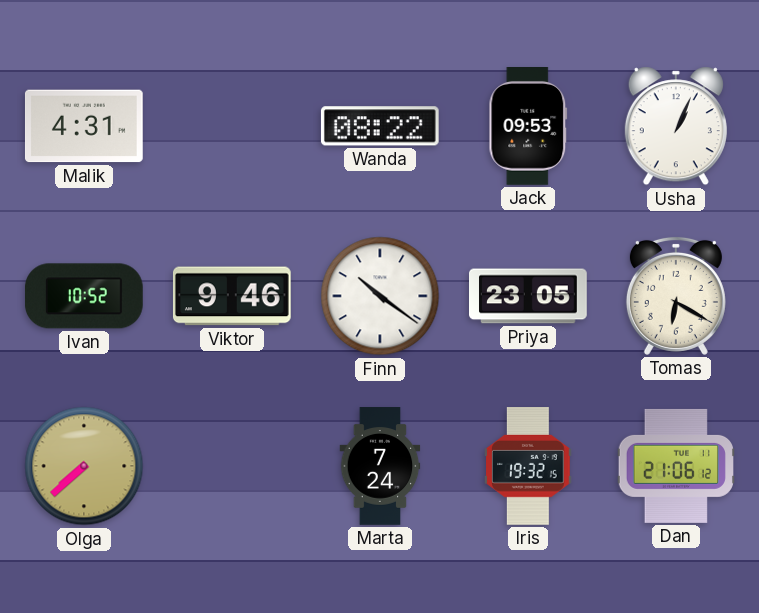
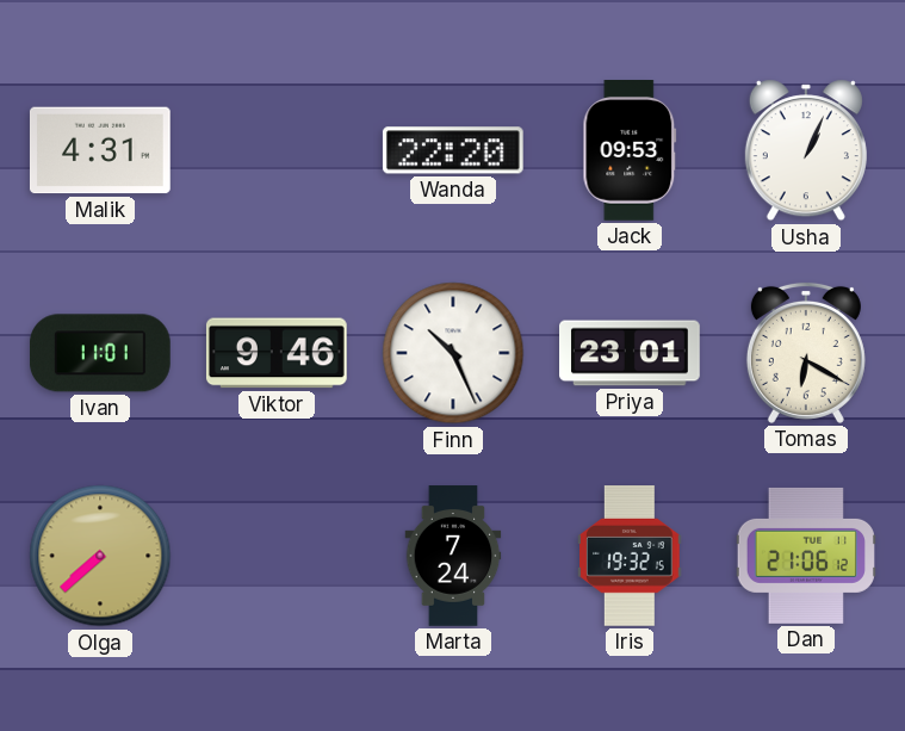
Wanda: 08:22 -> 22:20
Ivan: 10:52 -> 11:01
Finn: 10:21 -> 10:26
Priya: 23:05 -> 23:01
